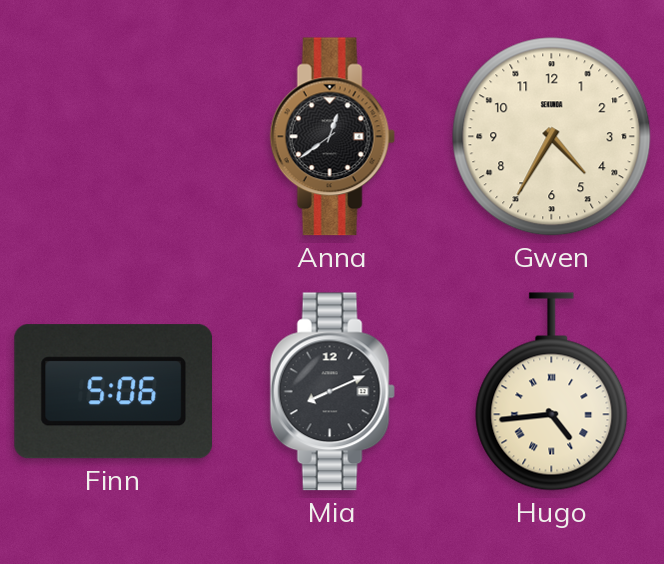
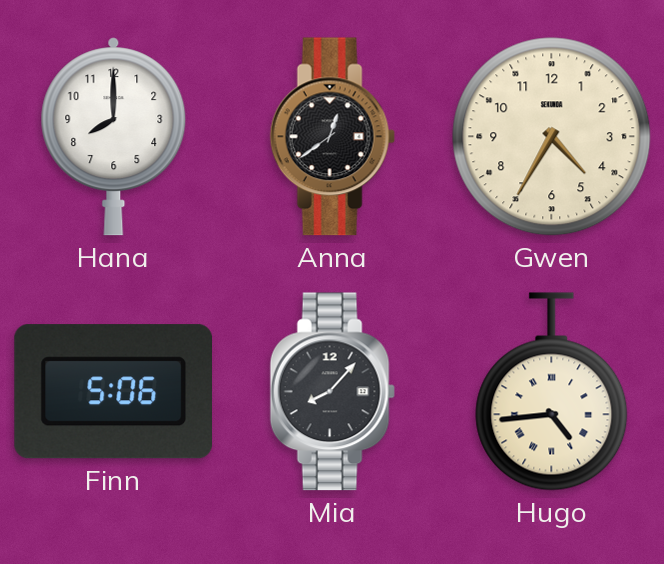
Hana: none -> 8:00
Mia: 8:11 -> 8:07
